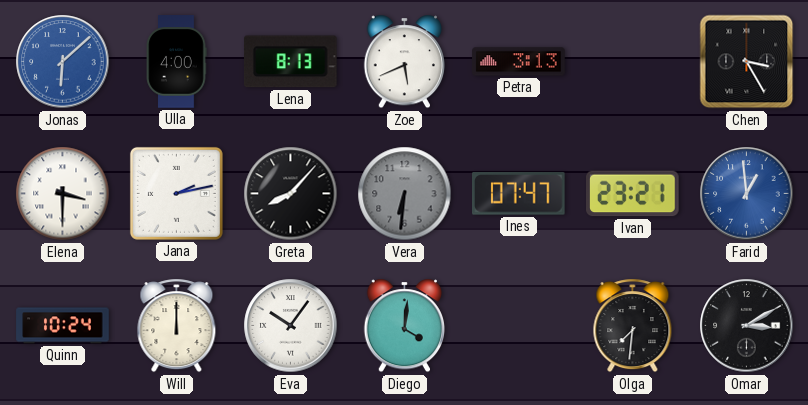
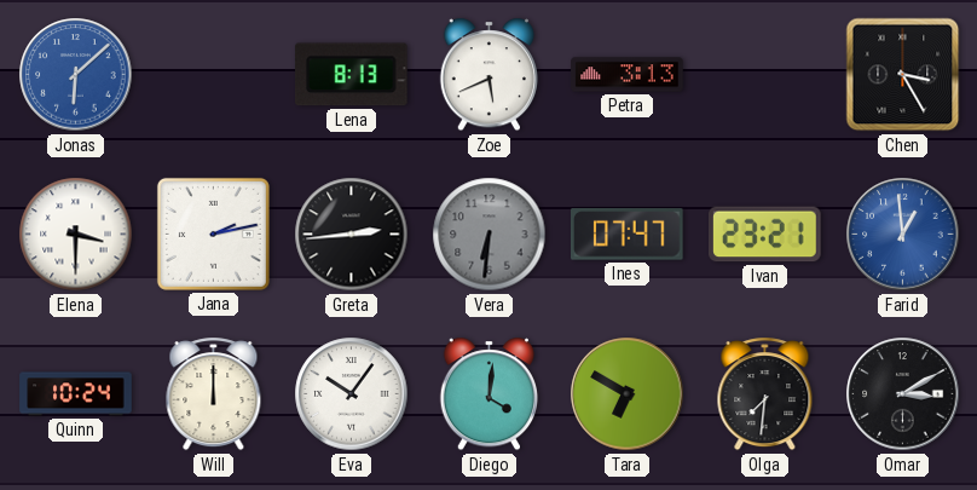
Ulla: 4:00 -> none
Greta: 8:07 -> 2:44
Tara: none -> 6:50
